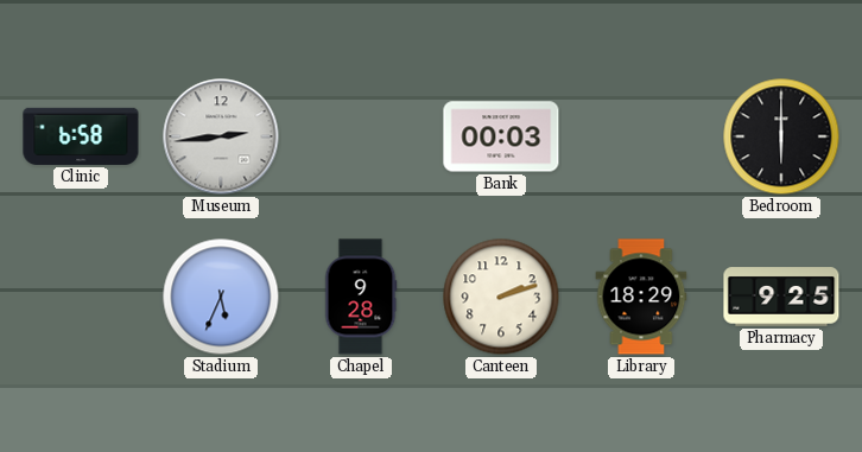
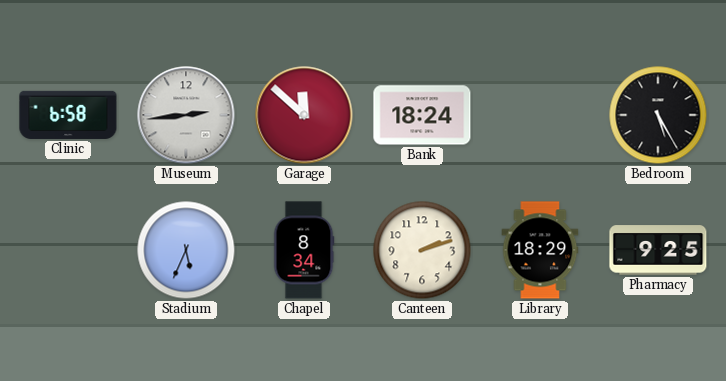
Garage: none -> 11:52
Bank: 00:03 -> 18:24
Bedroom: 6:00 -> 5:25
Chapel: 9:28 -> 8:34
